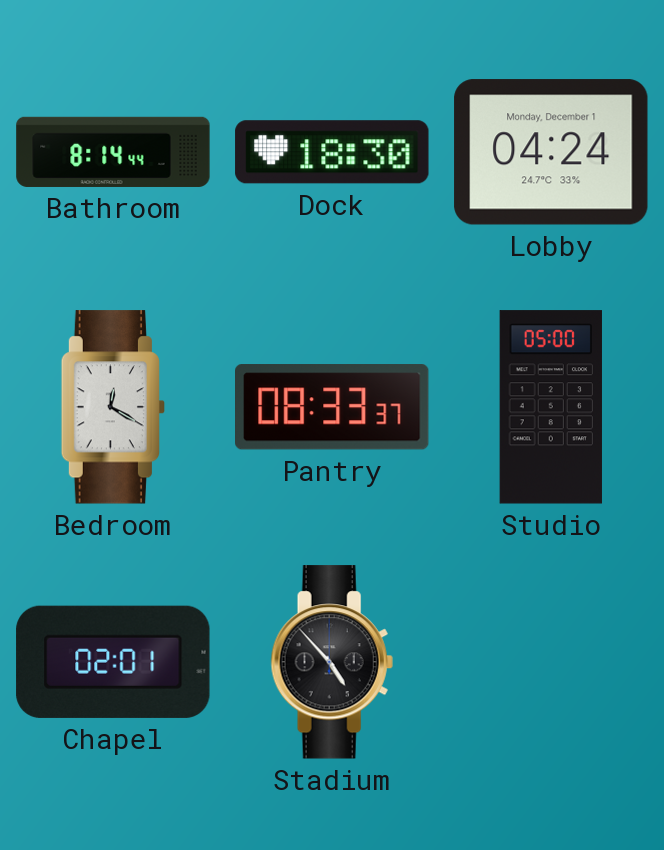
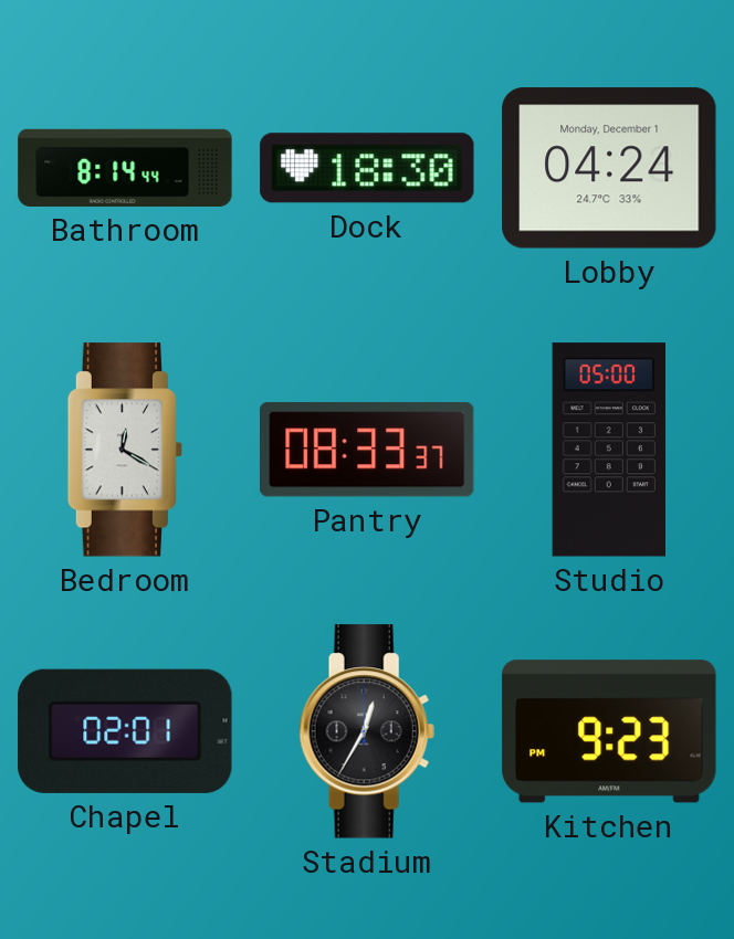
Stadium: 4:53 -> 12:35
Kitchen: none -> 9:23
